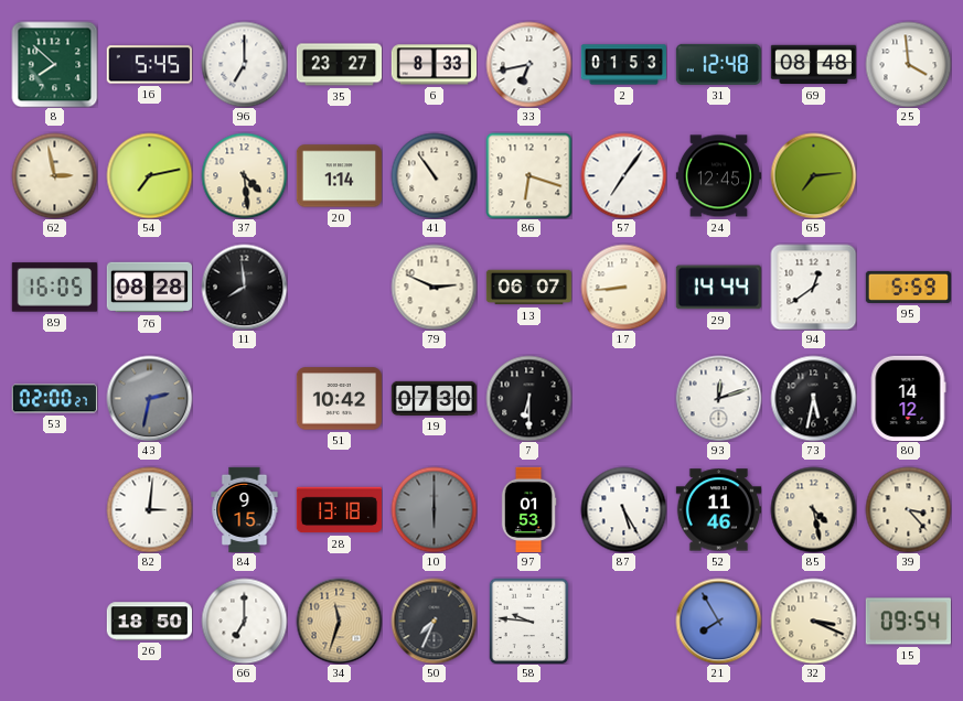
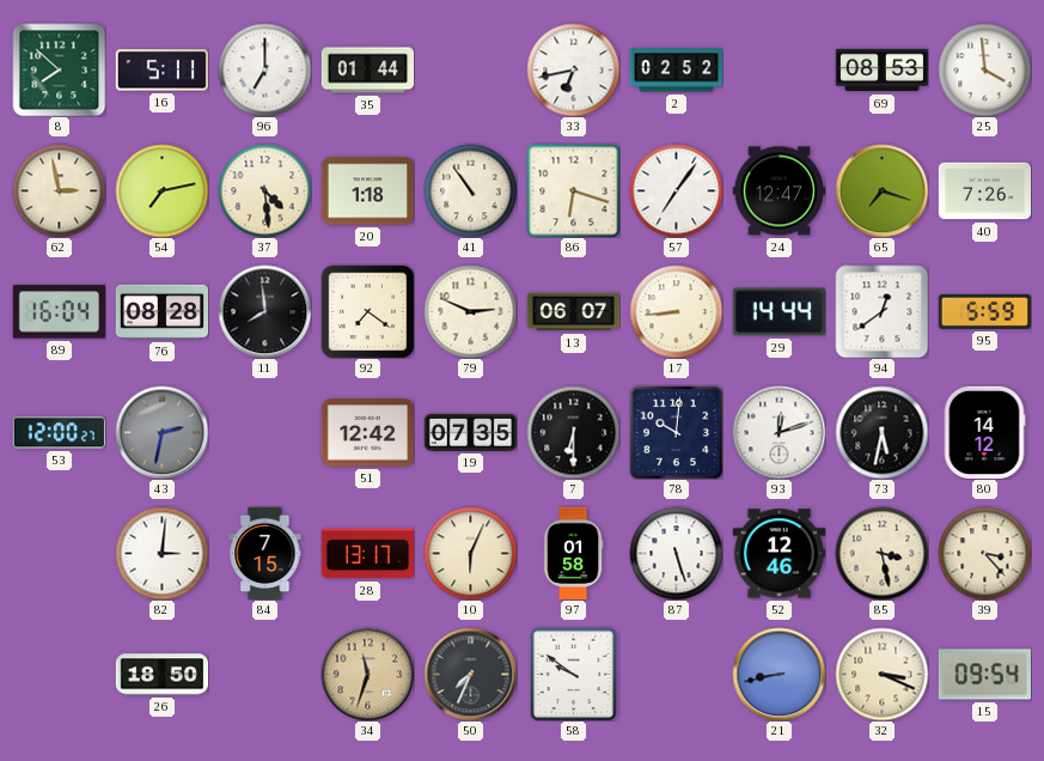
16: 5:45 -> 5:11
35: 23:27 -> 01:44
6: 8:33 -> none
2: 01:53 -> 02:52
31: 12:48 -> none
69: 08:48 -> 08:53
20: 1:14 -> 1:18
24: 12:45 -> 12:47
65: 7:14 -> 7:18
40: none -> 7:26
89: 16:05 -> 16:04
92: none -> 7:21
53: 02:00 -> 12:00
51: 10:42 -> 12:42
19: 07:30 -> 07:35
78: none -> 10:01
84: 9:15 -> 7:15
28: 13:18 -> 13:17
10: 6:00 -> 6:04
10 dial: grey -> cream
97: 01:53 -> 01:58
87: 5:25 -> 5:27
52: 11:46 -> 12:46
85: 4:28 -> 3:28
66: 7:00 -> none
58: 9:46 -> 9:51
21: 7:55 -> 8:43
